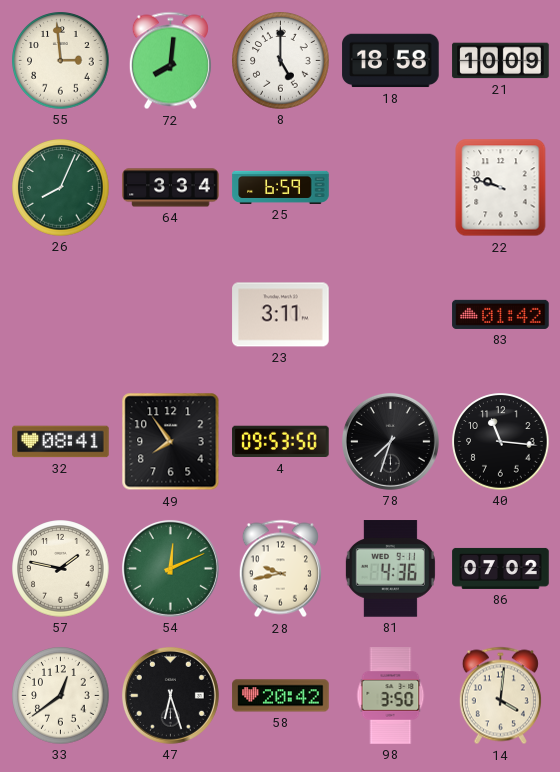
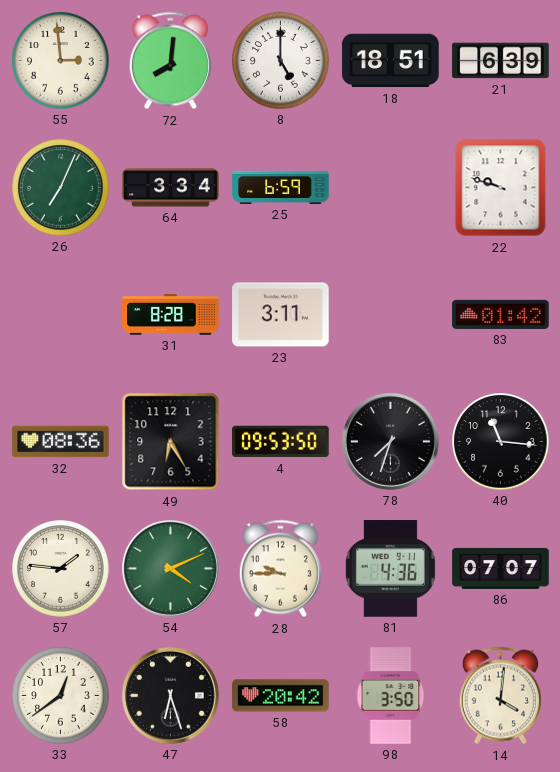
18: 18:58 -> 18:51
21: 10:09 -> 6:39
26: 8:04 -> 7:04
31: none -> 8:28
32: 08:41 -> 08:36
49: 7:54 -> 6:25
57: 1:47 -> 1:46
54: 12:11 -> 4:11
28: 9:43 -> 9:45
86: 07:02 -> 07:07
